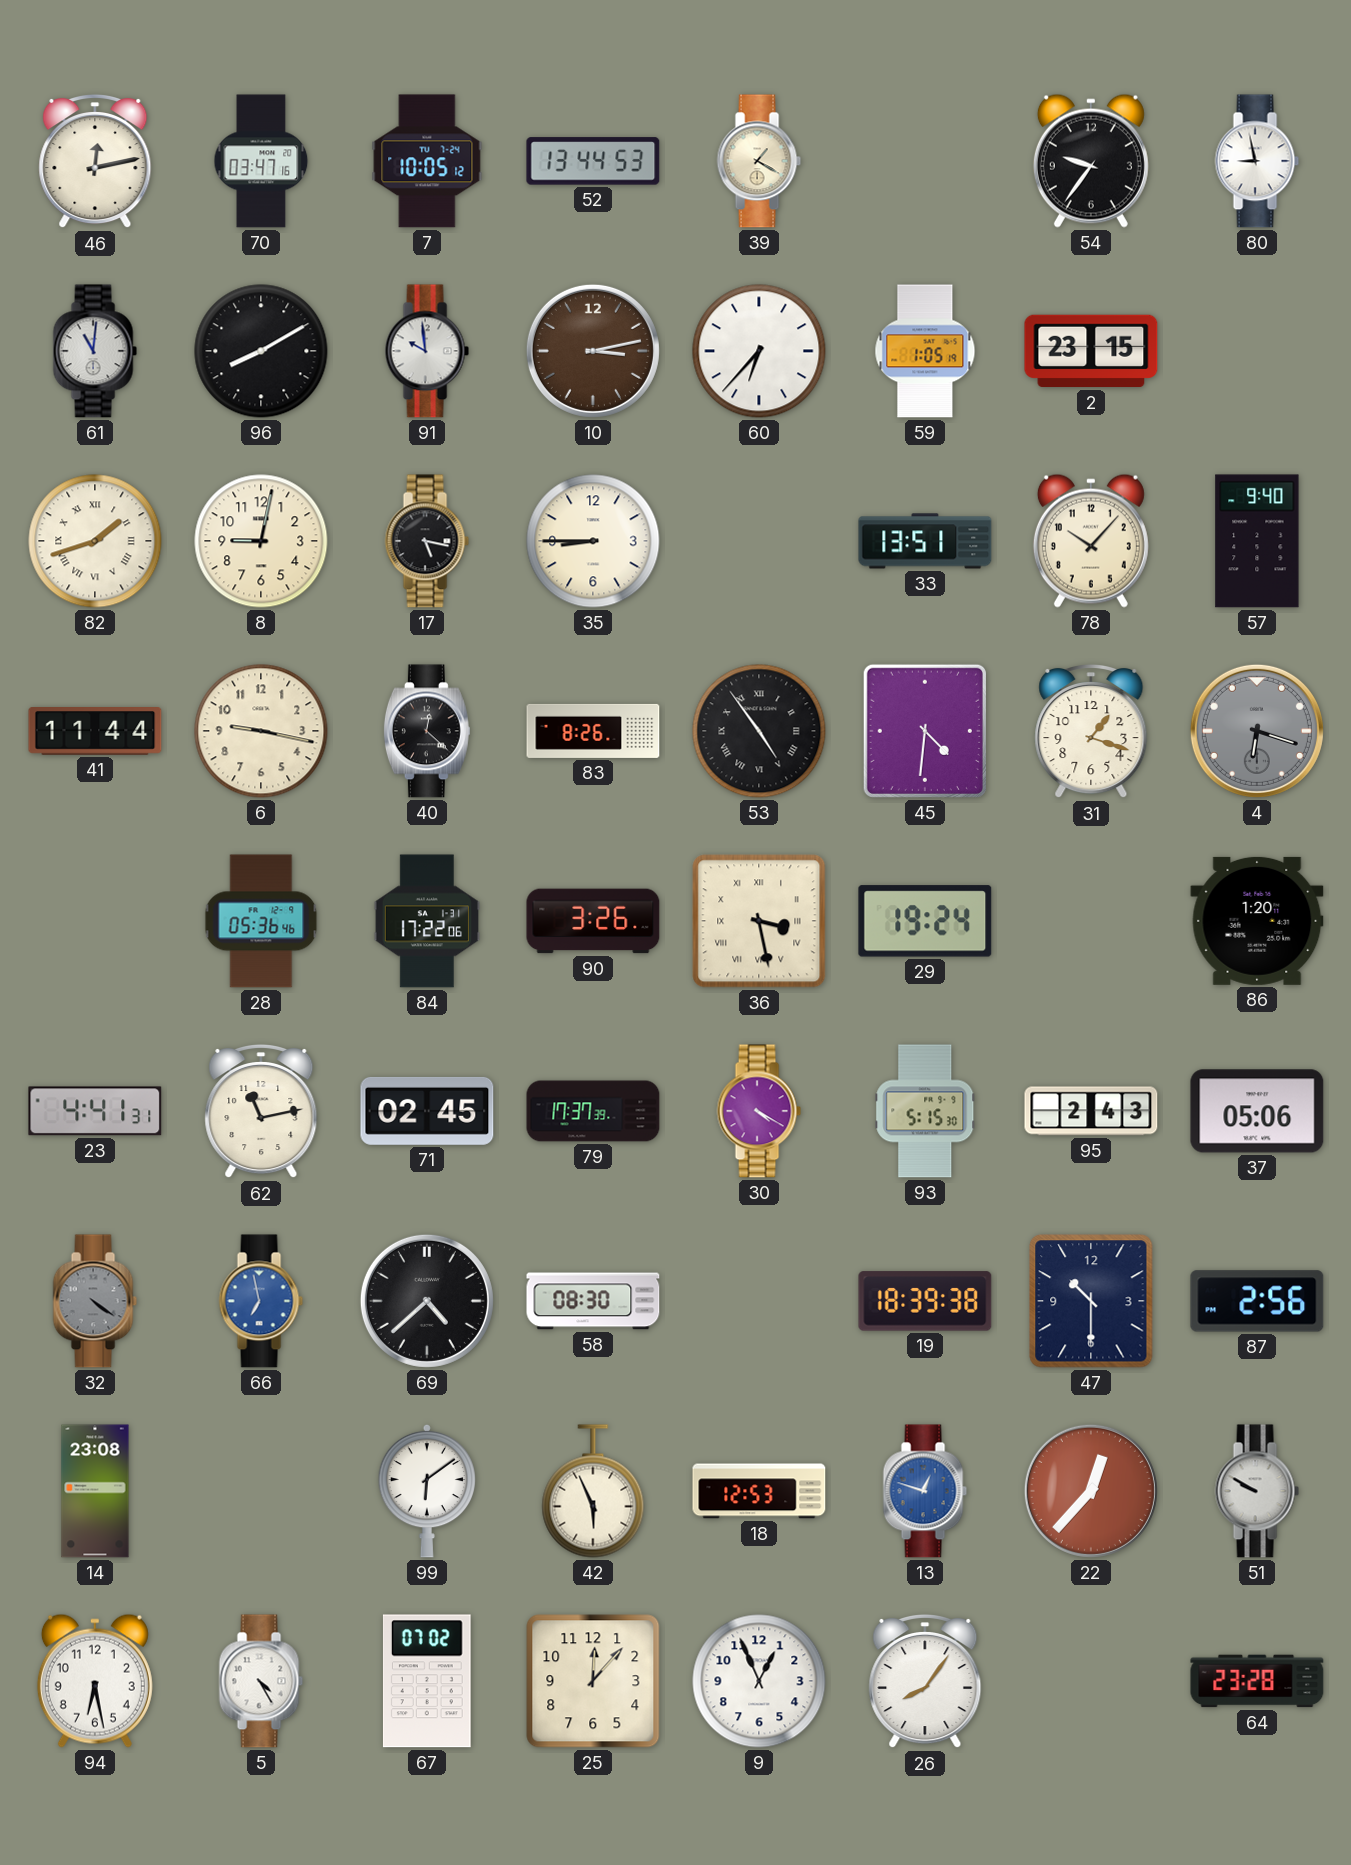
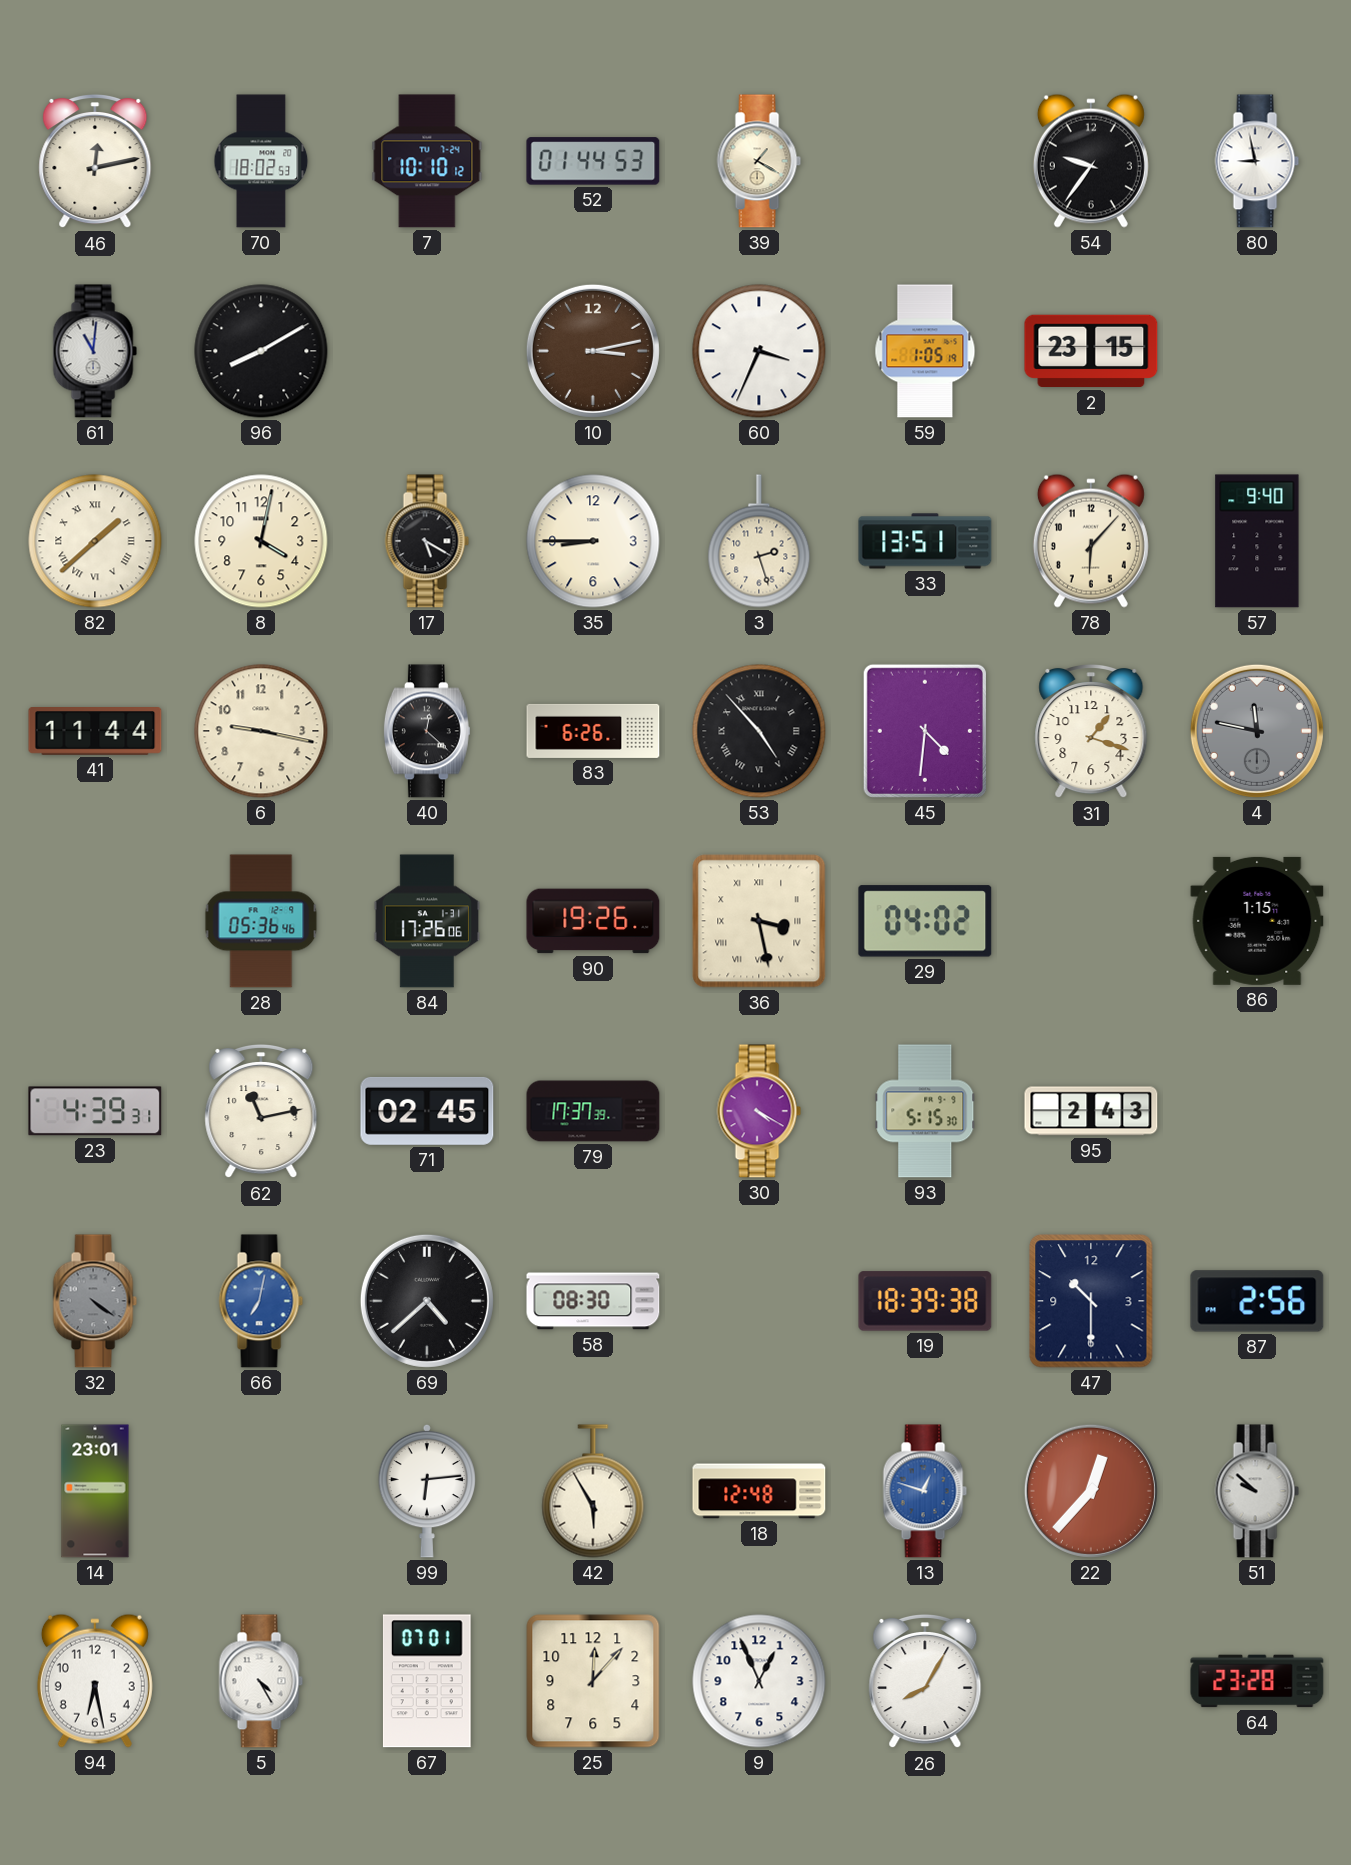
70: 03:47 -> 18:02
7: 10:05 -> 10:10
52: 13:44 -> 01:44
91: 9:59 -> none
60: 6:37 -> 3:34
82: 1:42 -> 1:38
8: 9:02 -> 4:02
17: 5:17 -> 5:20
3: none -> 2:27
78: 10:07 -> 6:07
83: 8:26 -> 6:26
53: 4:54 -> 4:53
4: 6:18 -> 11:47
84: 17:22 -> 17:26
90: 3:26 -> 19:26
29: 19:24 -> 04:02
86: 1:20 -> 1:15
23: 4:41 -> 4:39
37: 05:06 -> none
66: 6:58 -> 7:02
14: 23:08 -> 23:01
99: 6:09 -> 6:14
42: 5:56 -> 5:55
18: 12:53 -> 12:48
51: 9:50 -> 9:52
67: 07:02 -> 07:01
26: 8:06 -> 8:05
